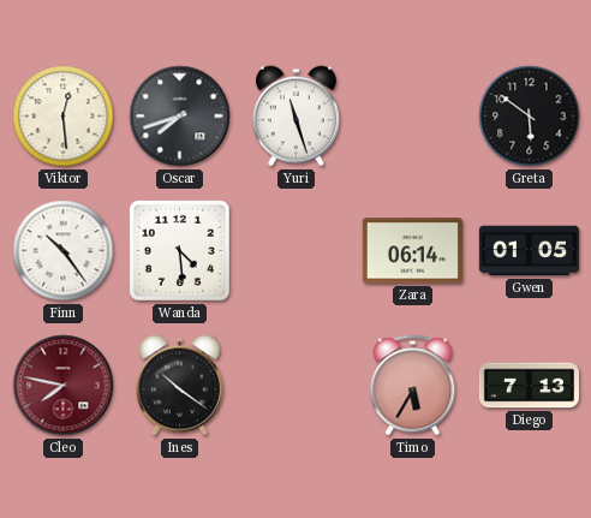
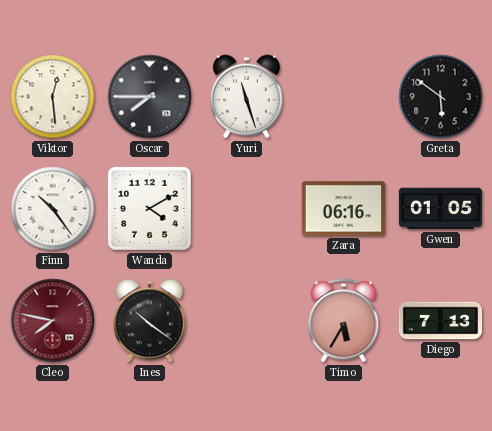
Oscar: 7:42 -> 7:45
Wanda: 4:29 -> 4:10
Zara: 06:14 -> 06:16
